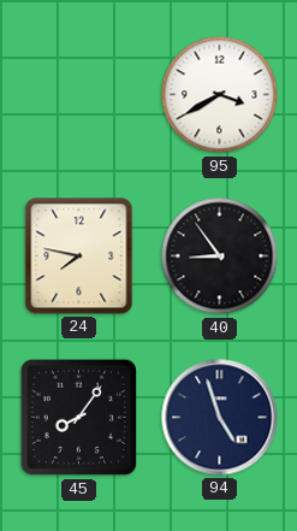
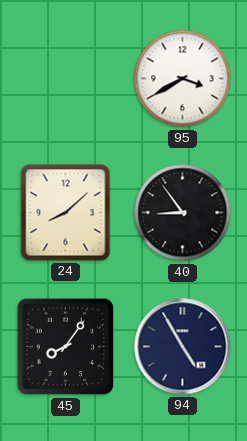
24: 7:47 -> 8:08
94: 4:57 -> 4:55
